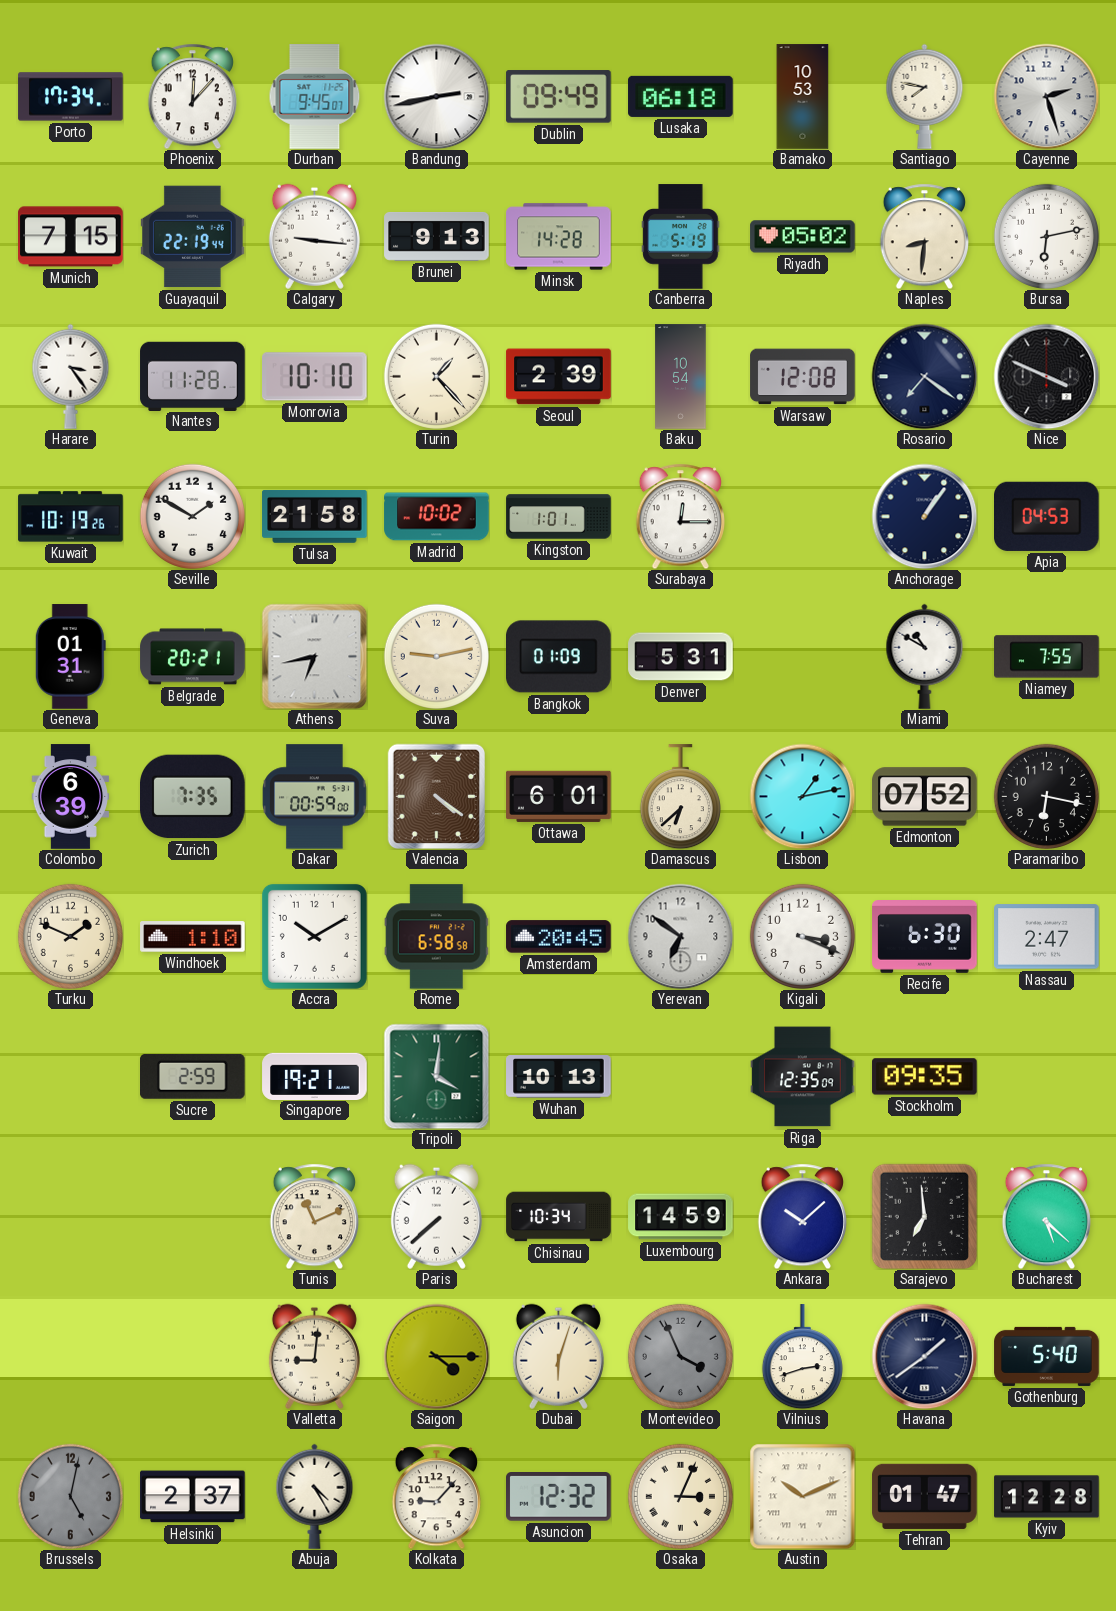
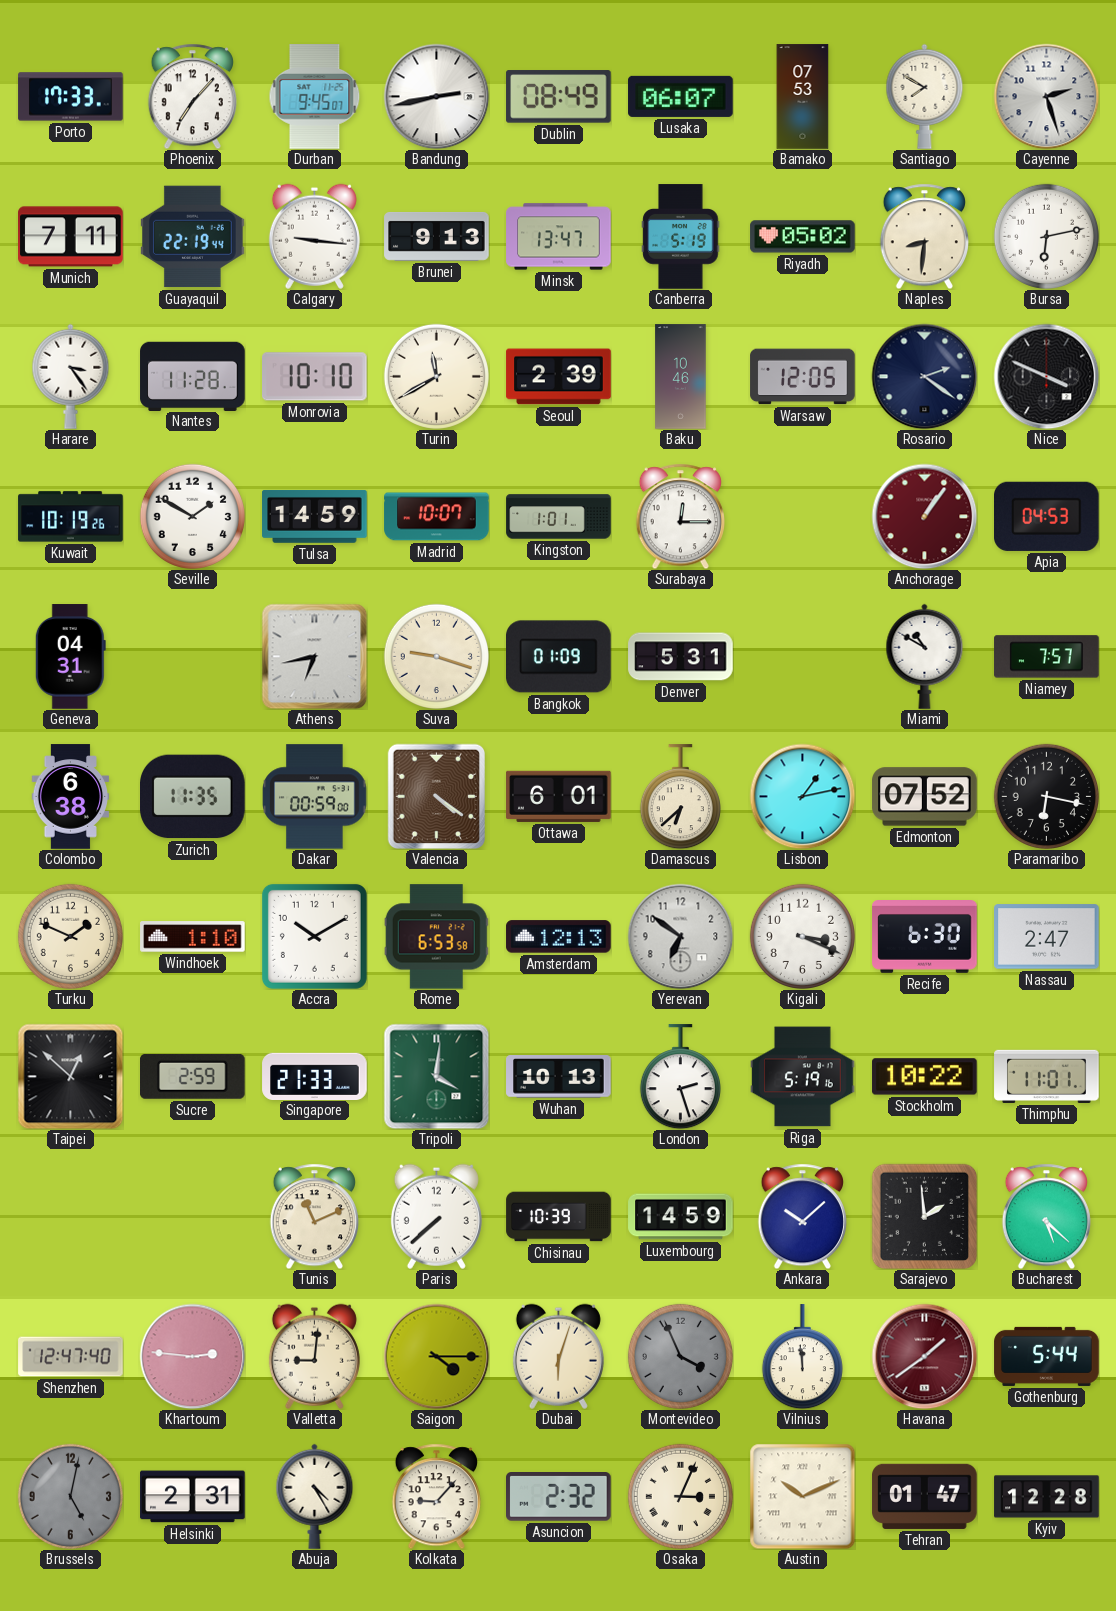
Porto: 17:34 -> 17:33
Phoenix: 12:07 -> 7:07
Dublin: 09:49 -> 08:49
Lusaka: 06:18 -> 06:07
Bamako: 10:53 -> 07:53
Santiago: 7:47 -> 7:50
Munich: 7:15 -> 7:11
Minsk: 14:28 -> 13:47
Turin: 1:23 -> 11:40
Baku: 10:54 -> 10:46
Warsaw: 12:08 -> 12:05
Rosario: 7:21 -> 2:21
Tulsa: 21:58 -> 14:59
Madrid: 10:02 -> 10:07
Anchorage dial: navy -> burgundy
Geneva: 01:31 -> 04:31
Belgrade: 20:21 -> none
Suva: 9:13 -> 9:18
Niamey: 7:55 -> 7:57
Colombo: 6:39 -> 6:38
Zurich: 7:35 -> 11:35
Rome: 6:58 -> 6:53
Amsterdam: 20:45 -> 12:13
Taipei: none -> 12:52
Singapore: 19:21 -> 21:33
London: none -> 2:27
Riga: 12:35 -> 5:19
Stockholm: 09:35 -> 10:22
Thimphu: none -> 11:01
Chisinau: 10:34 -> 10:39
Sarajevo: 6:59 -> 1:59
Shenzhen: none -> 12:47
Khartoum: none -> 2:46
Vilnius: 2:42 -> 11:59
Havana dial: navy -> burgundy
Gothenburg: 5:40 -> 5:44
Helsinki: 2:37 -> 2:31
Asuncion: 12:32 -> 2:32
